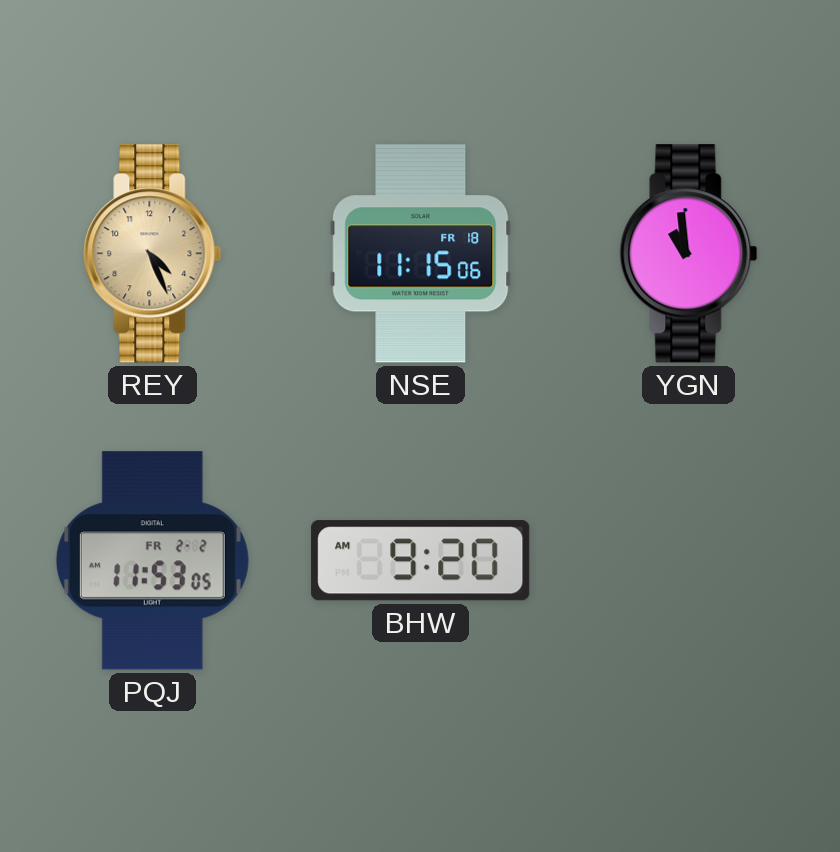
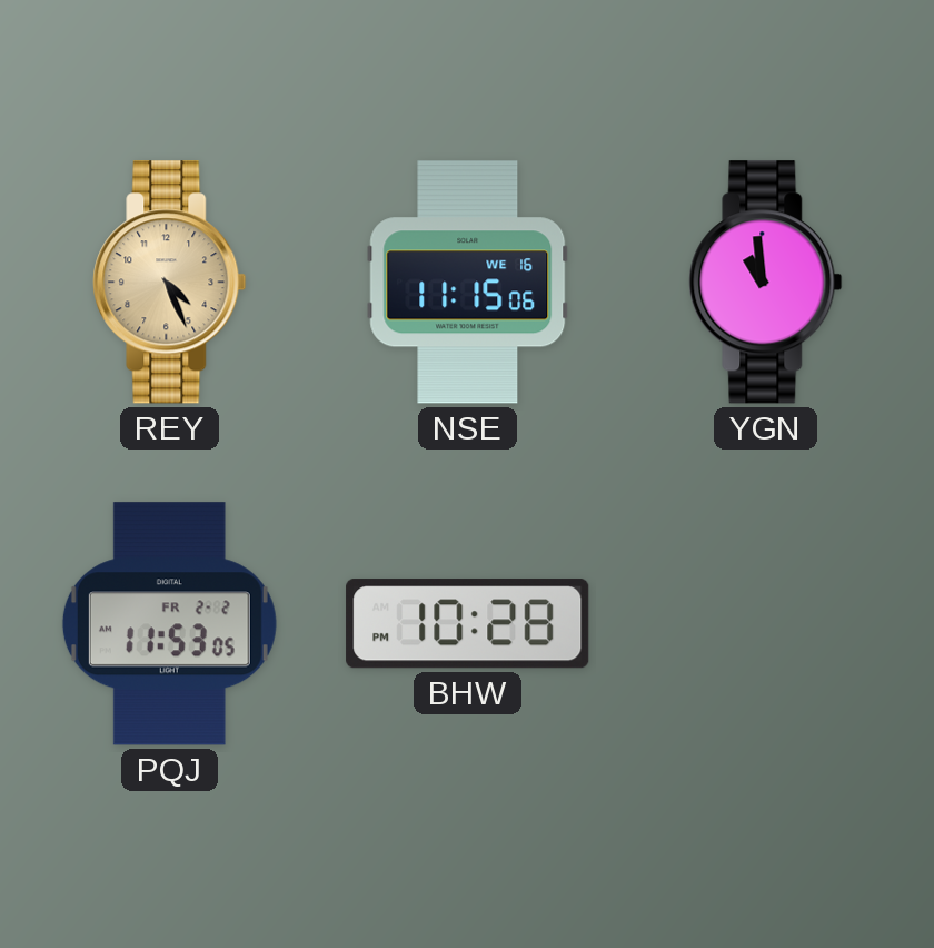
NSE date: FR 18 -> WE 16
BHW: 9:20 -> 10:28
